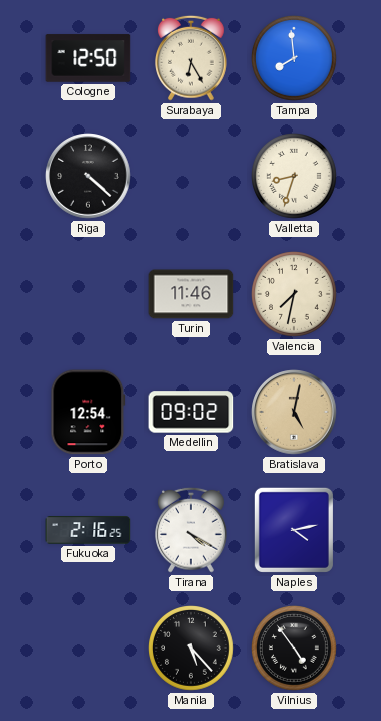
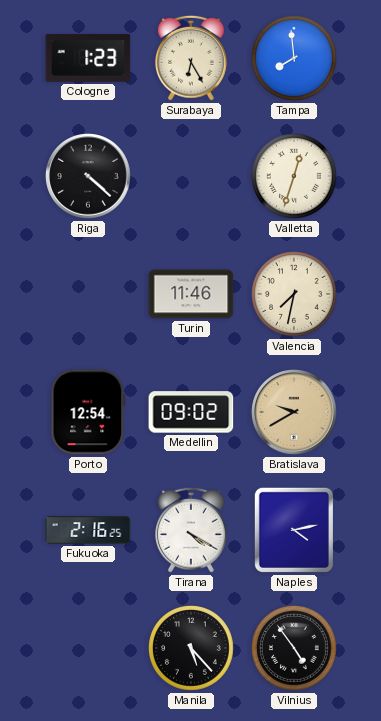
Cologne: 12:50 -> 1:23
Valletta: 8:33 -> 12:33
Bratislava: 5:02 -> 9:40
